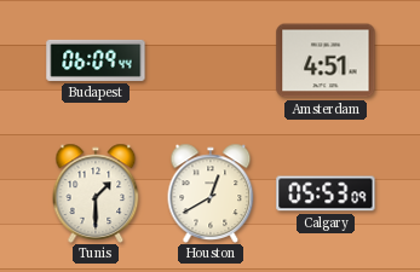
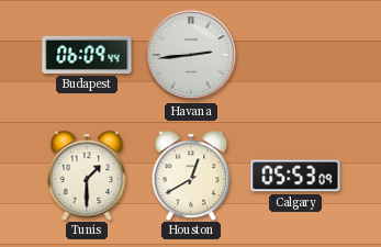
Havana: none -> 2:44
Amsterdam: 4:51 -> none
